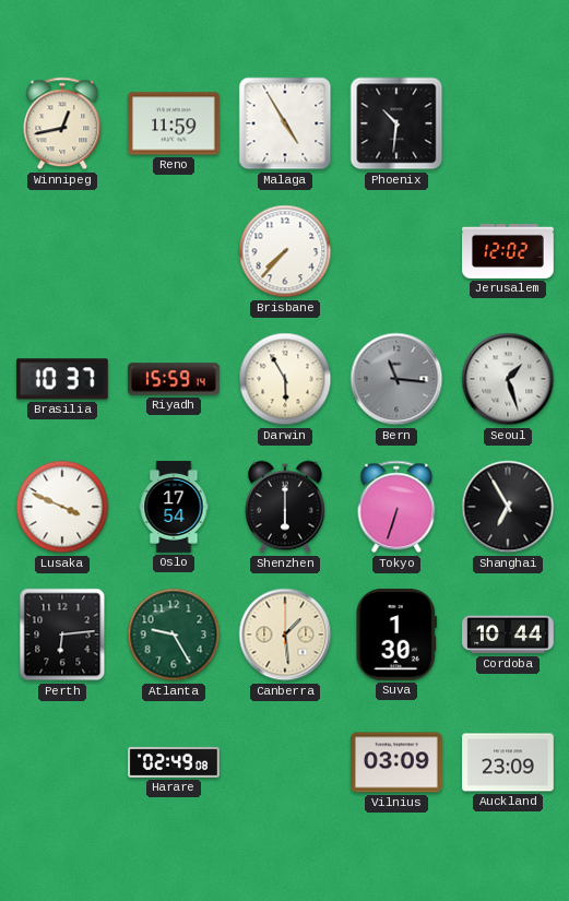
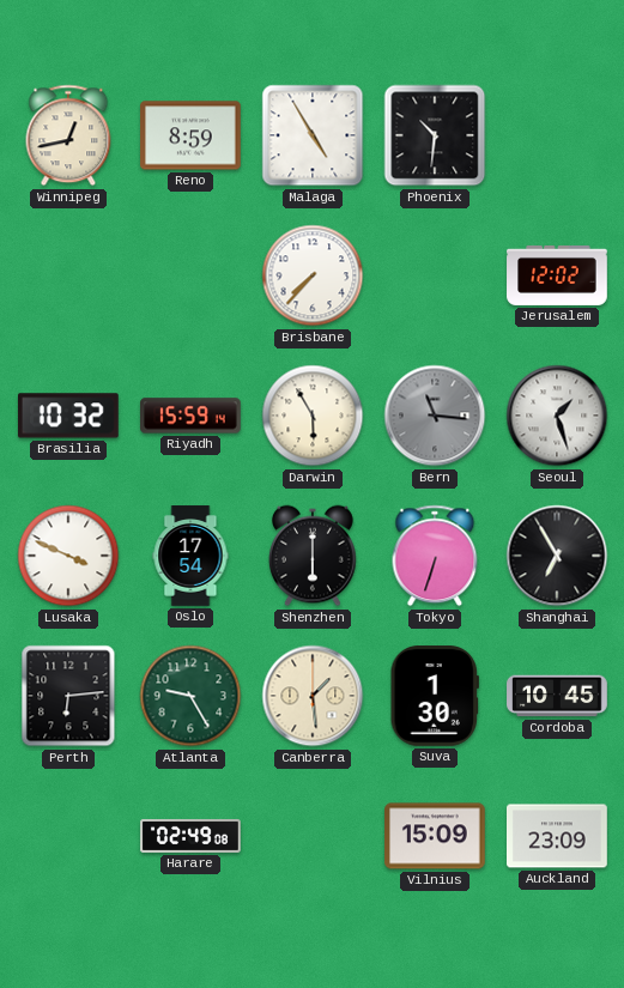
Reno: 11:59 -> 8:59
Brasilia: 10:37 -> 10:32
Cordoba: 10:44 -> 10:45
Vilnius: 03:09 -> 15:09
